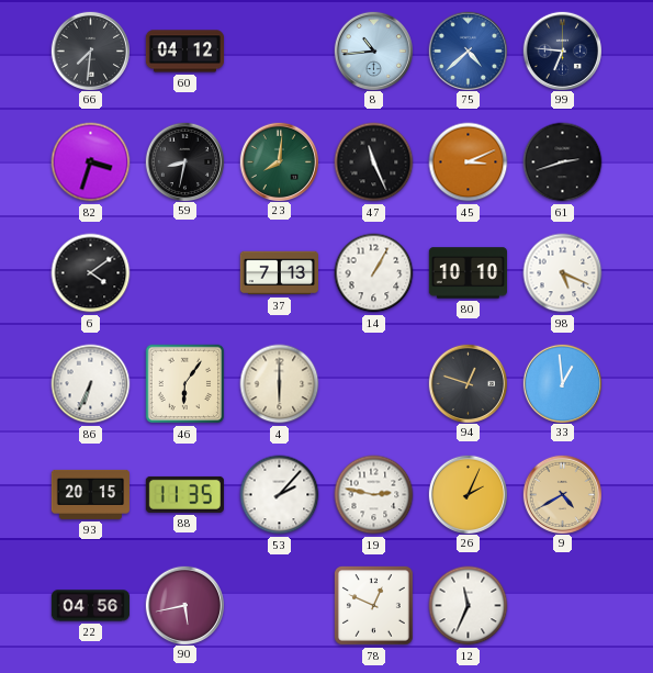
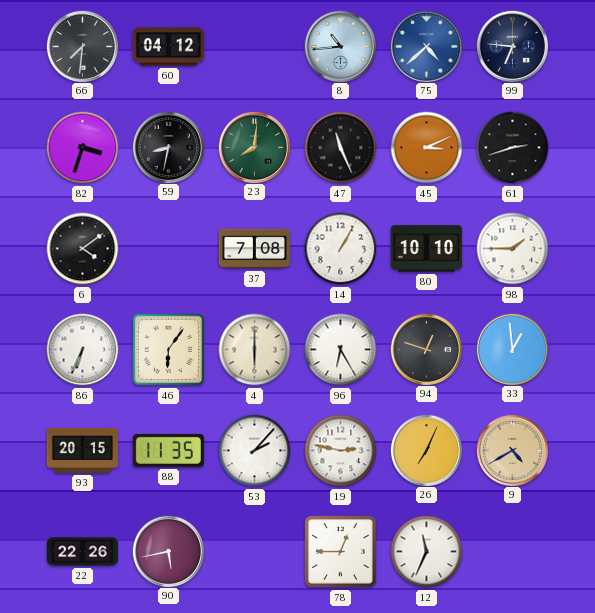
37: 7:13 -> 7:08
98: 5:19 -> 1:45
96: none -> 6:25
26: 2:04 -> 7:04
22: 04:56 -> 22:26
78: 12:49 -> 12:45
